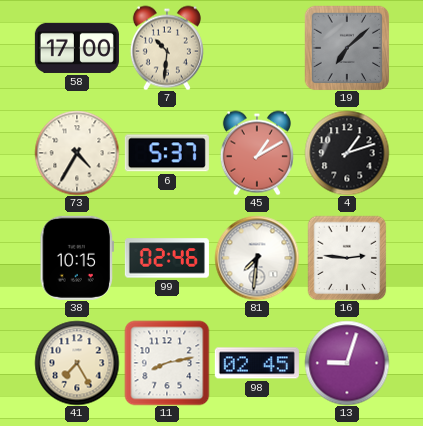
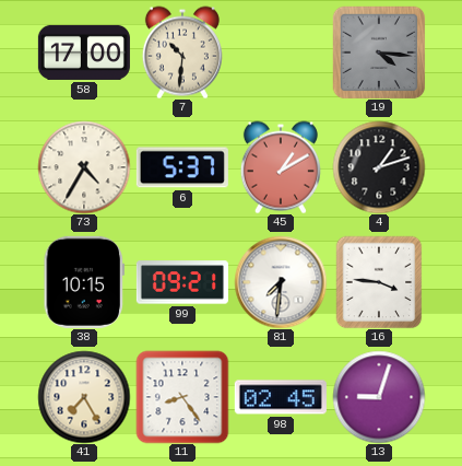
19: 7:08 -> 4:16
99: 02:46 -> 09:21
16: 2:46 -> 3:46
11: 8:13 -> 8:24
